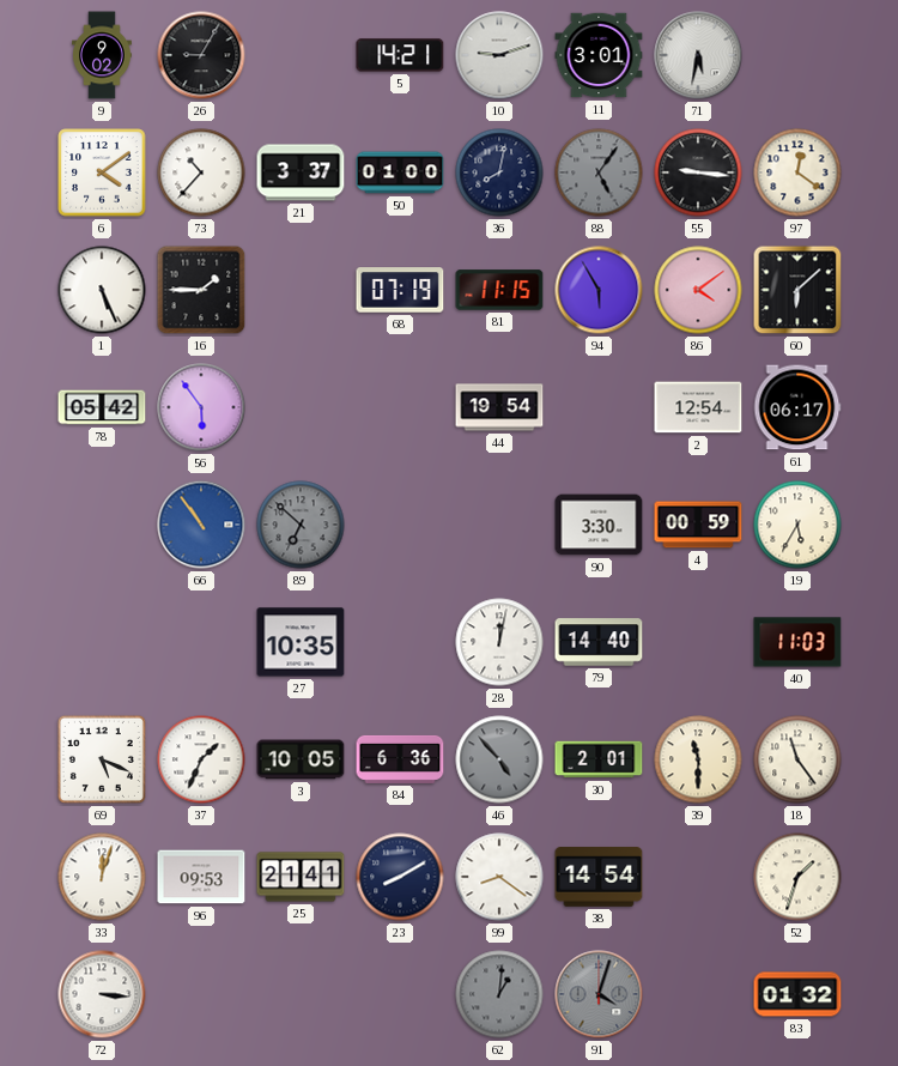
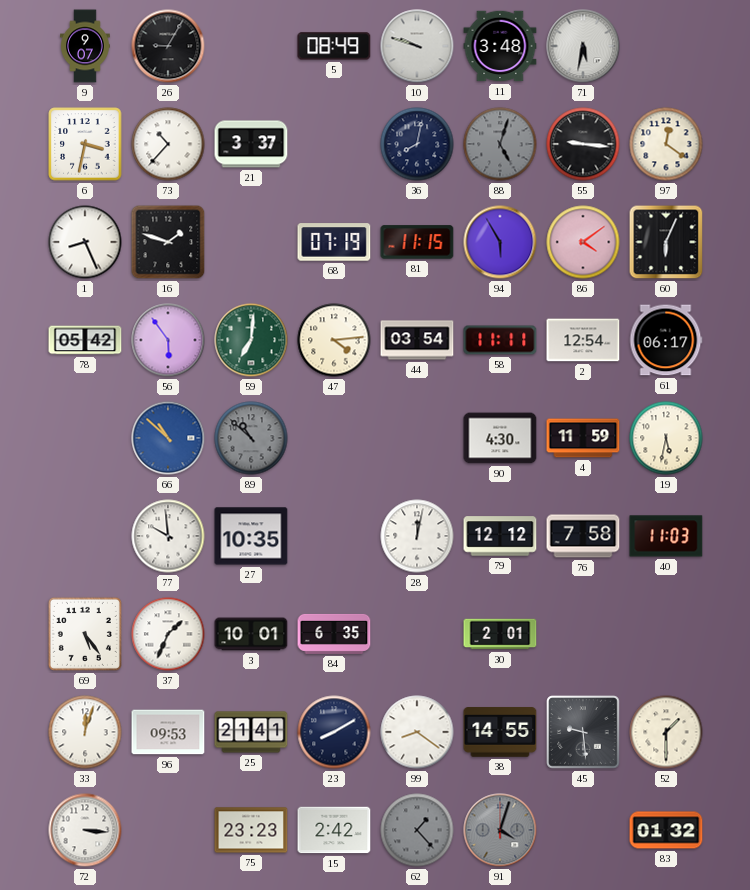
9: 9:02 -> 9:07
5: 14:21 -> 08:49
10: 9:12 -> 9:48
11: 3:01 -> 3:48
6: 4:09 -> 3:32
50: 01:00 -> none
88: 5:06 -> 5:03
1: 5:26 -> 8:26
16: 1:45 -> 1:48
60: 6:08 -> 6:04
59: none -> 7:01
47: none -> 4:14
44: 19:54 -> 03:54
58: none -> 11:11
66: 10:54 -> 10:52
89: 6:52 -> 10:52
90: 3:30 -> 4:30
4: 00:59 -> 11:59
19: 5:35 -> 5:32
77: none -> 9:59
79: 14:40 -> 12:12
76: none -> 7:58
69: 5:19 -> 5:24
3: 10:05 -> 10:01
84: 6:36 -> 6:35
46: 4:53 -> none
39: 11:30 -> none
18: 11:24 -> none
38: 14:54 -> 14:55
45: none -> 9:29
52: 1:33 -> 1:30
75: none -> 23:23
15: none -> 2:42
62: 1:01 -> 1:23
